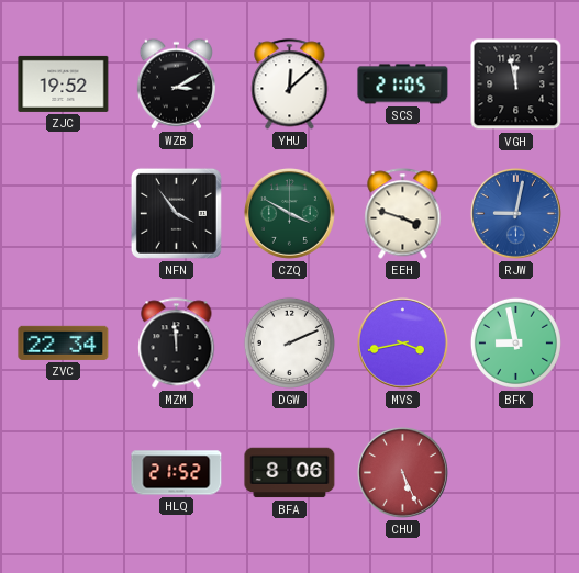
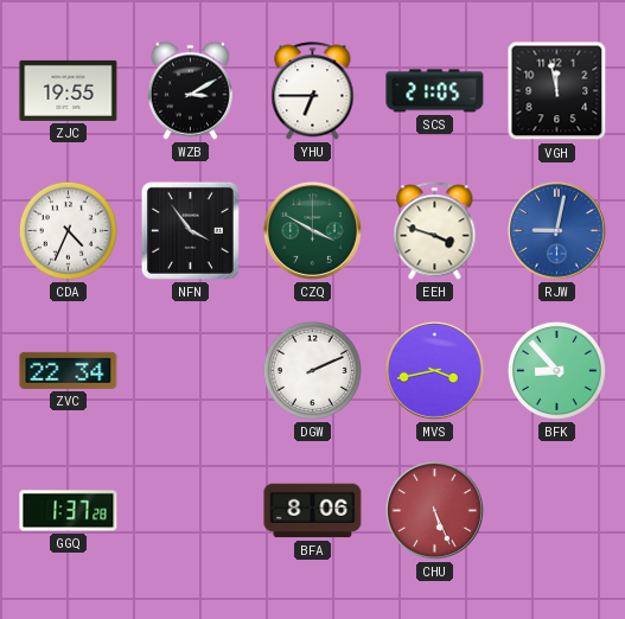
ZJC: 19:52 -> 19:55
YHU: 12:08 -> 6:45
CDA: none -> 4:34
MZM: 11:59 -> none
BFK: 8:58 -> 8:53
GGQ: none -> 1:37
HLQ: 21:52 -> none
